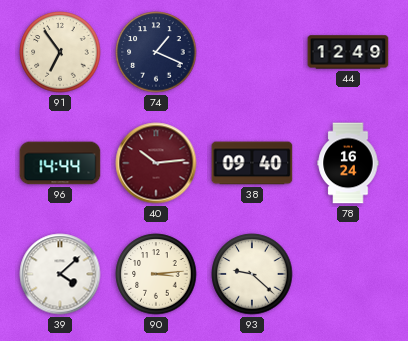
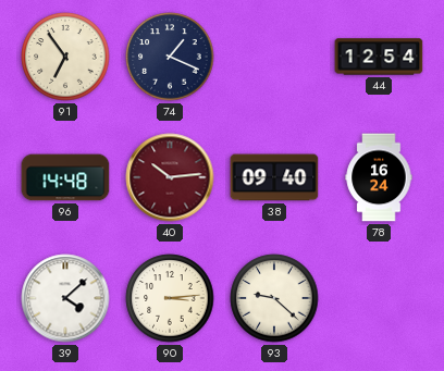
44: 12:49 -> 12:54
96: 14:44 -> 14:48
